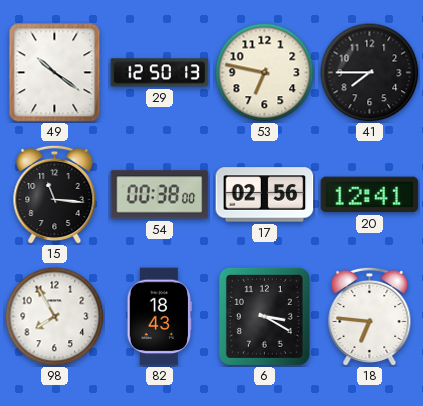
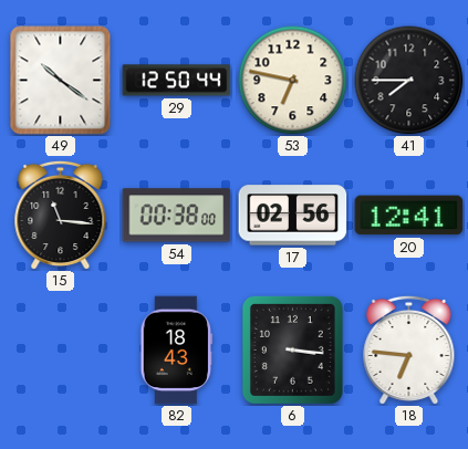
29: 12:50:13 -> 12:50:44
98: 7:55 -> none
6: 3:20 -> 3:16
